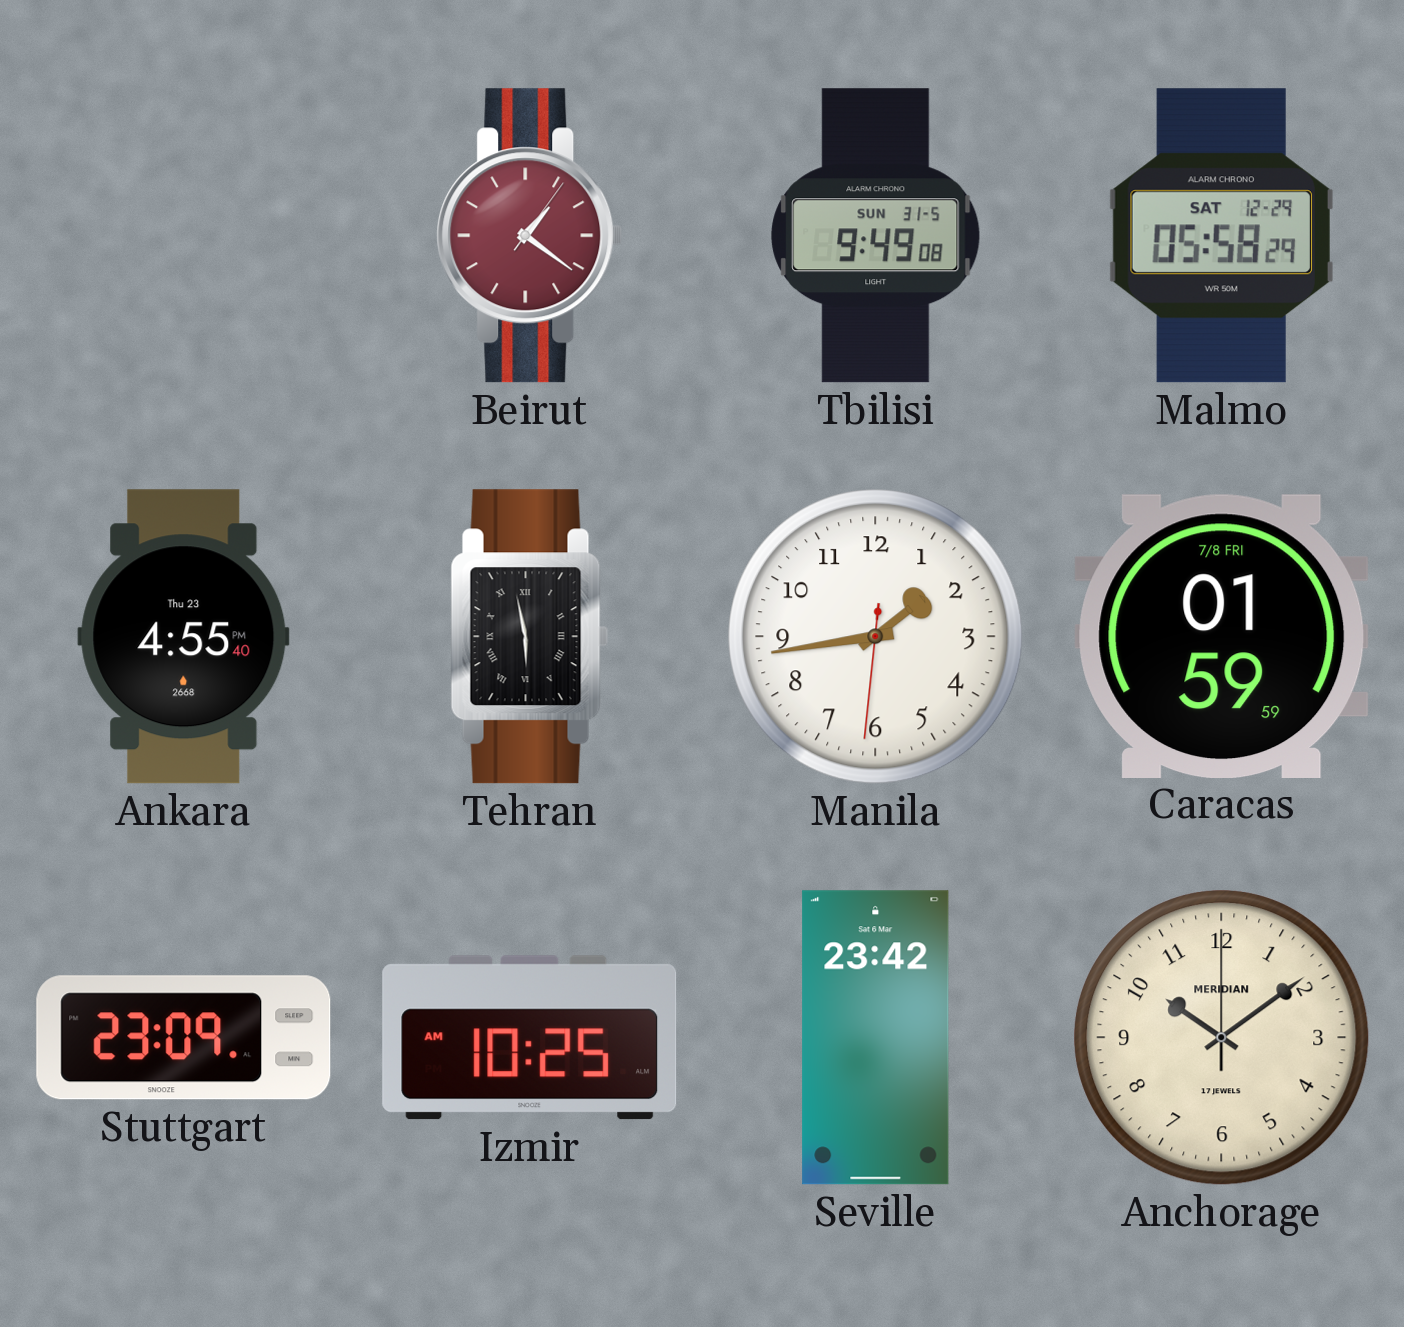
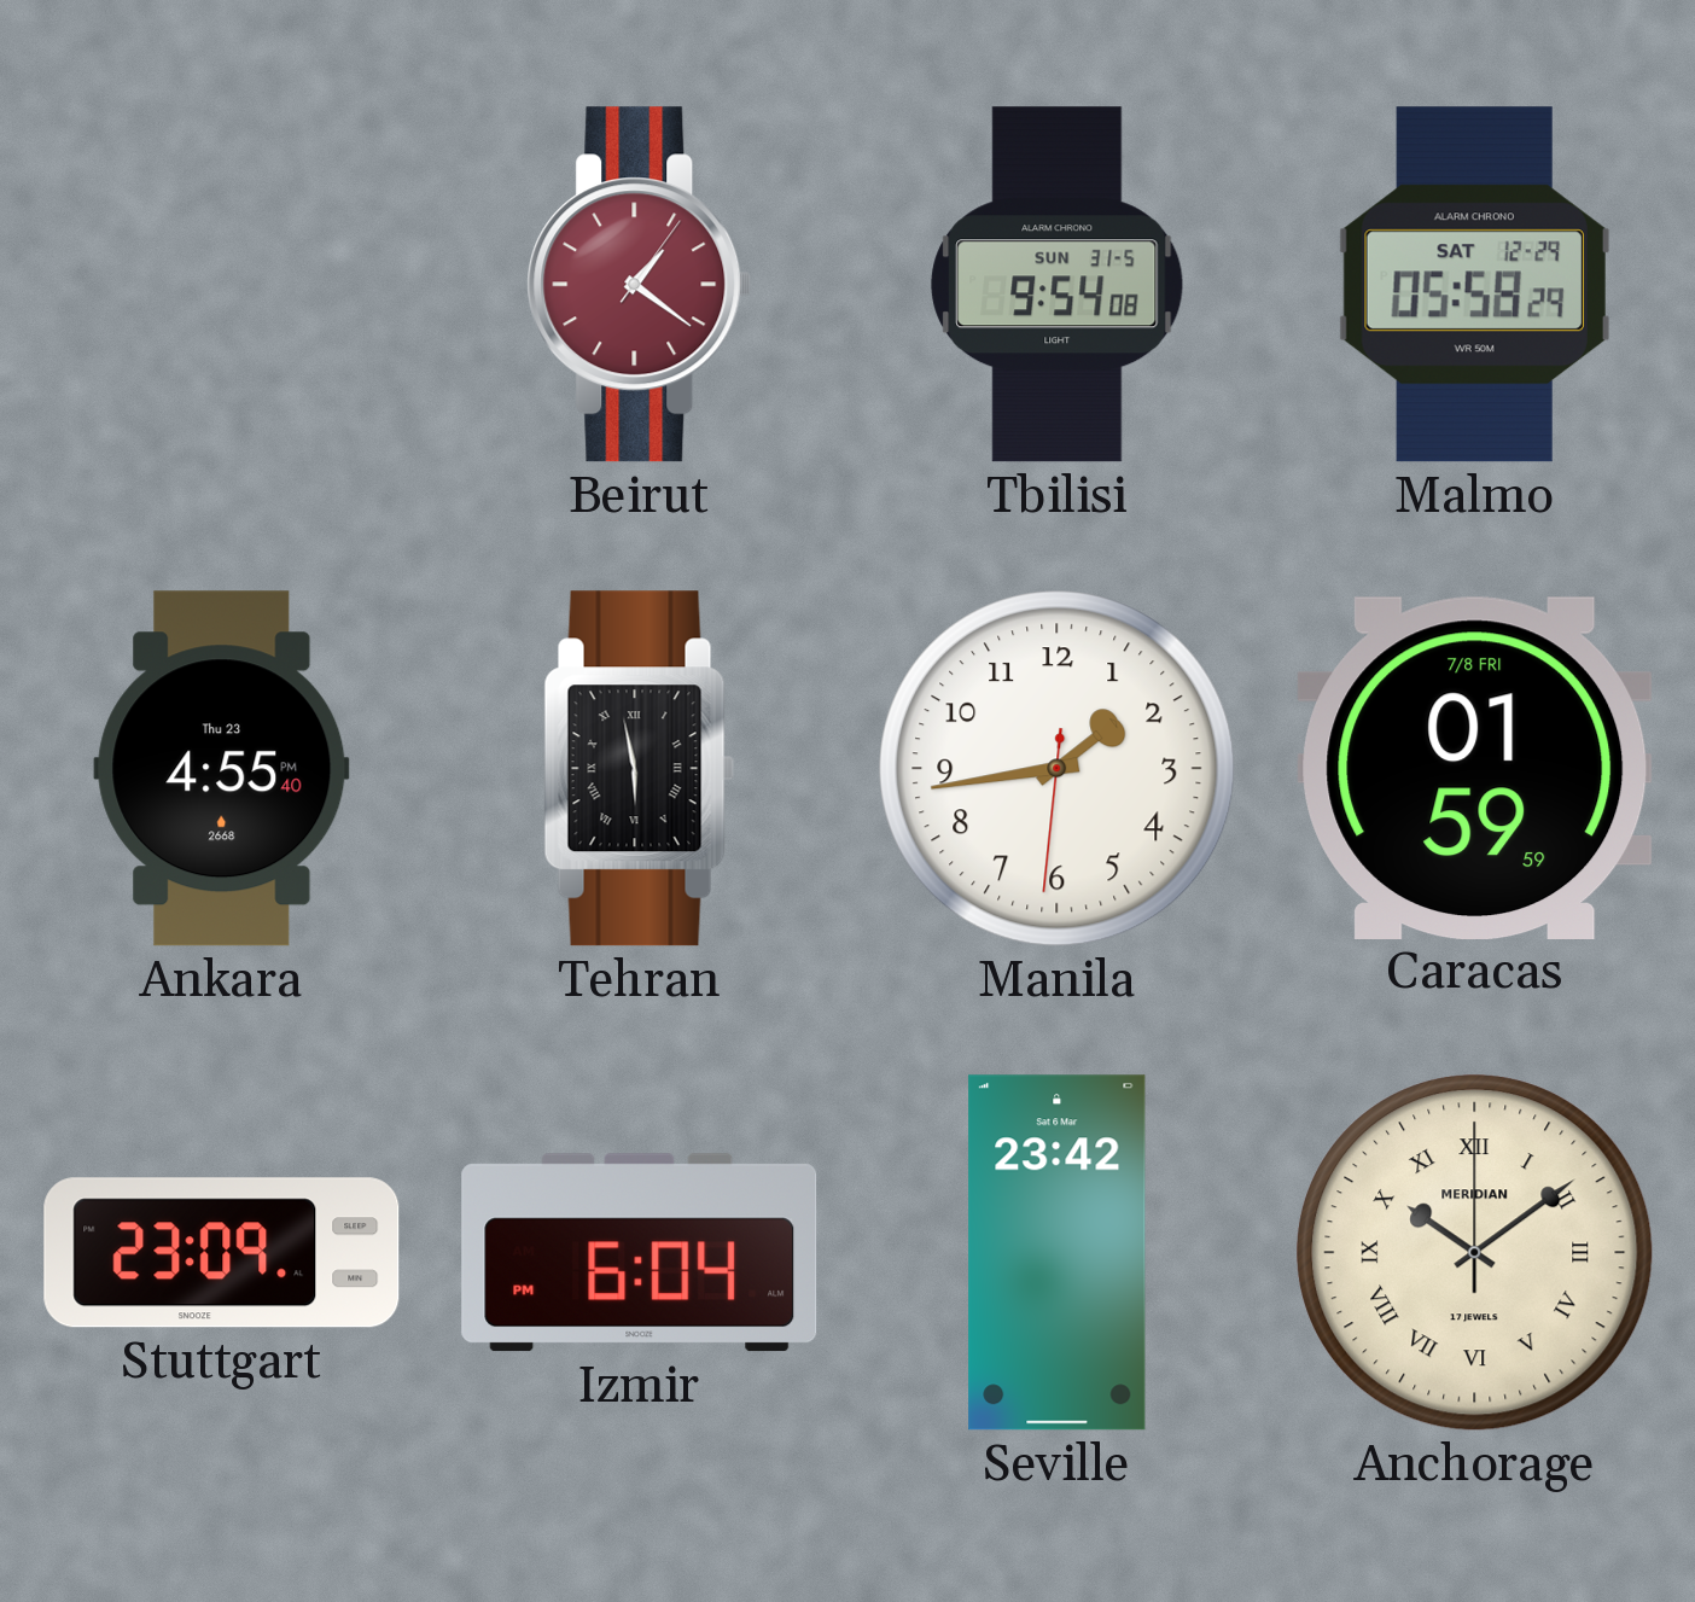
Tbilisi: 9:49 -> 9:54
Izmir: 10:25 -> 6:04
Anchorage numerals: Arabic -> Roman
